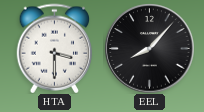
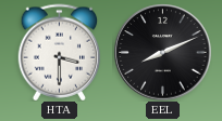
EEL: 8:07 -> 8:11
